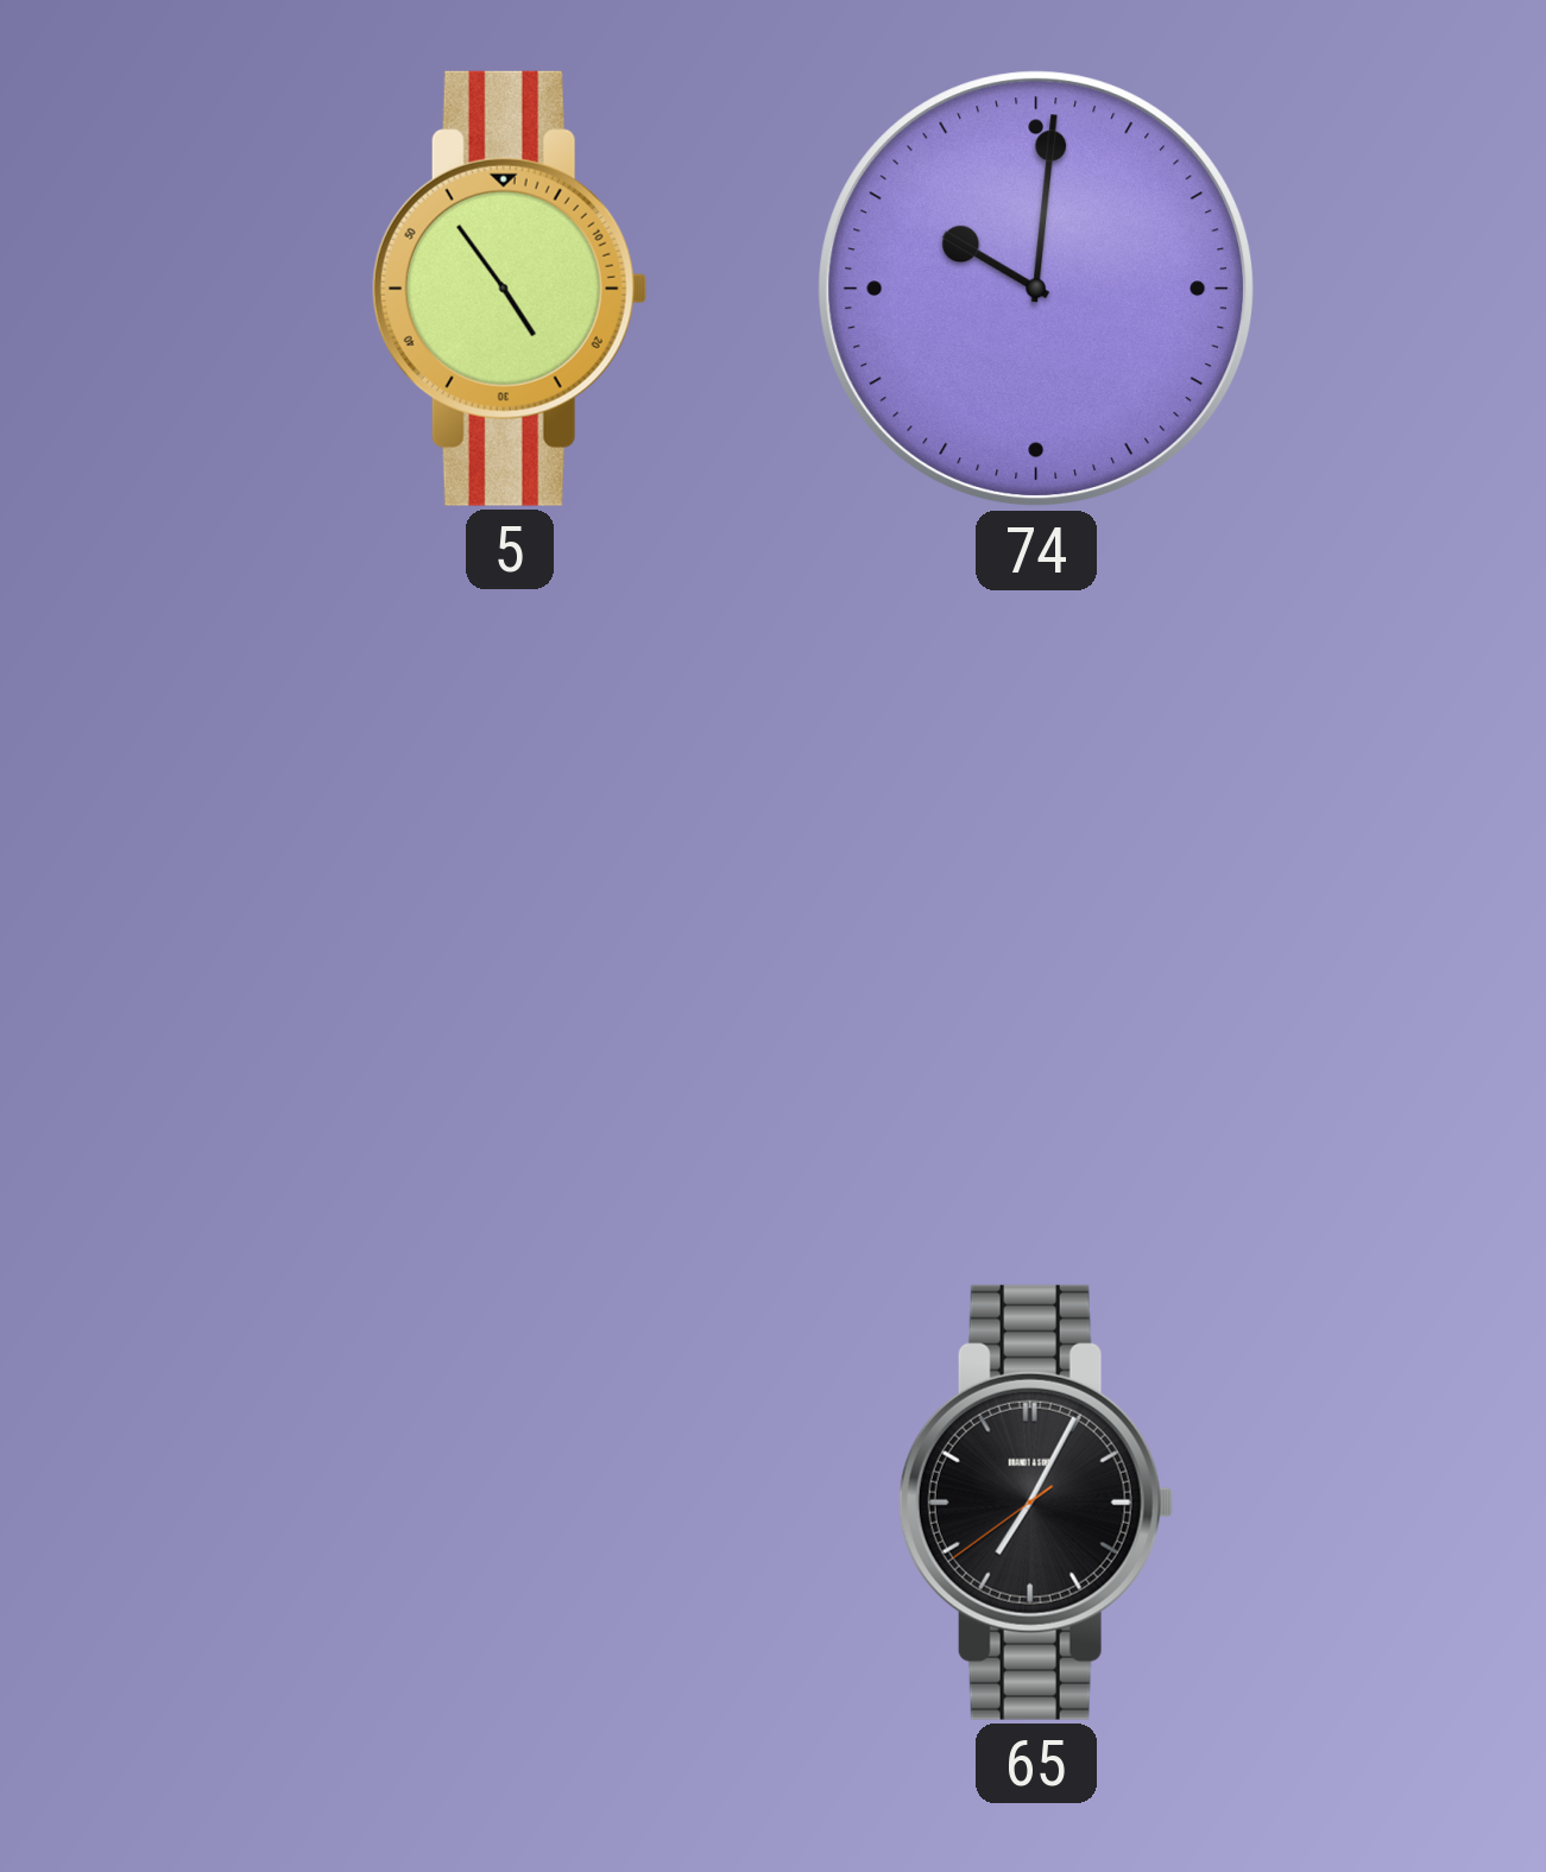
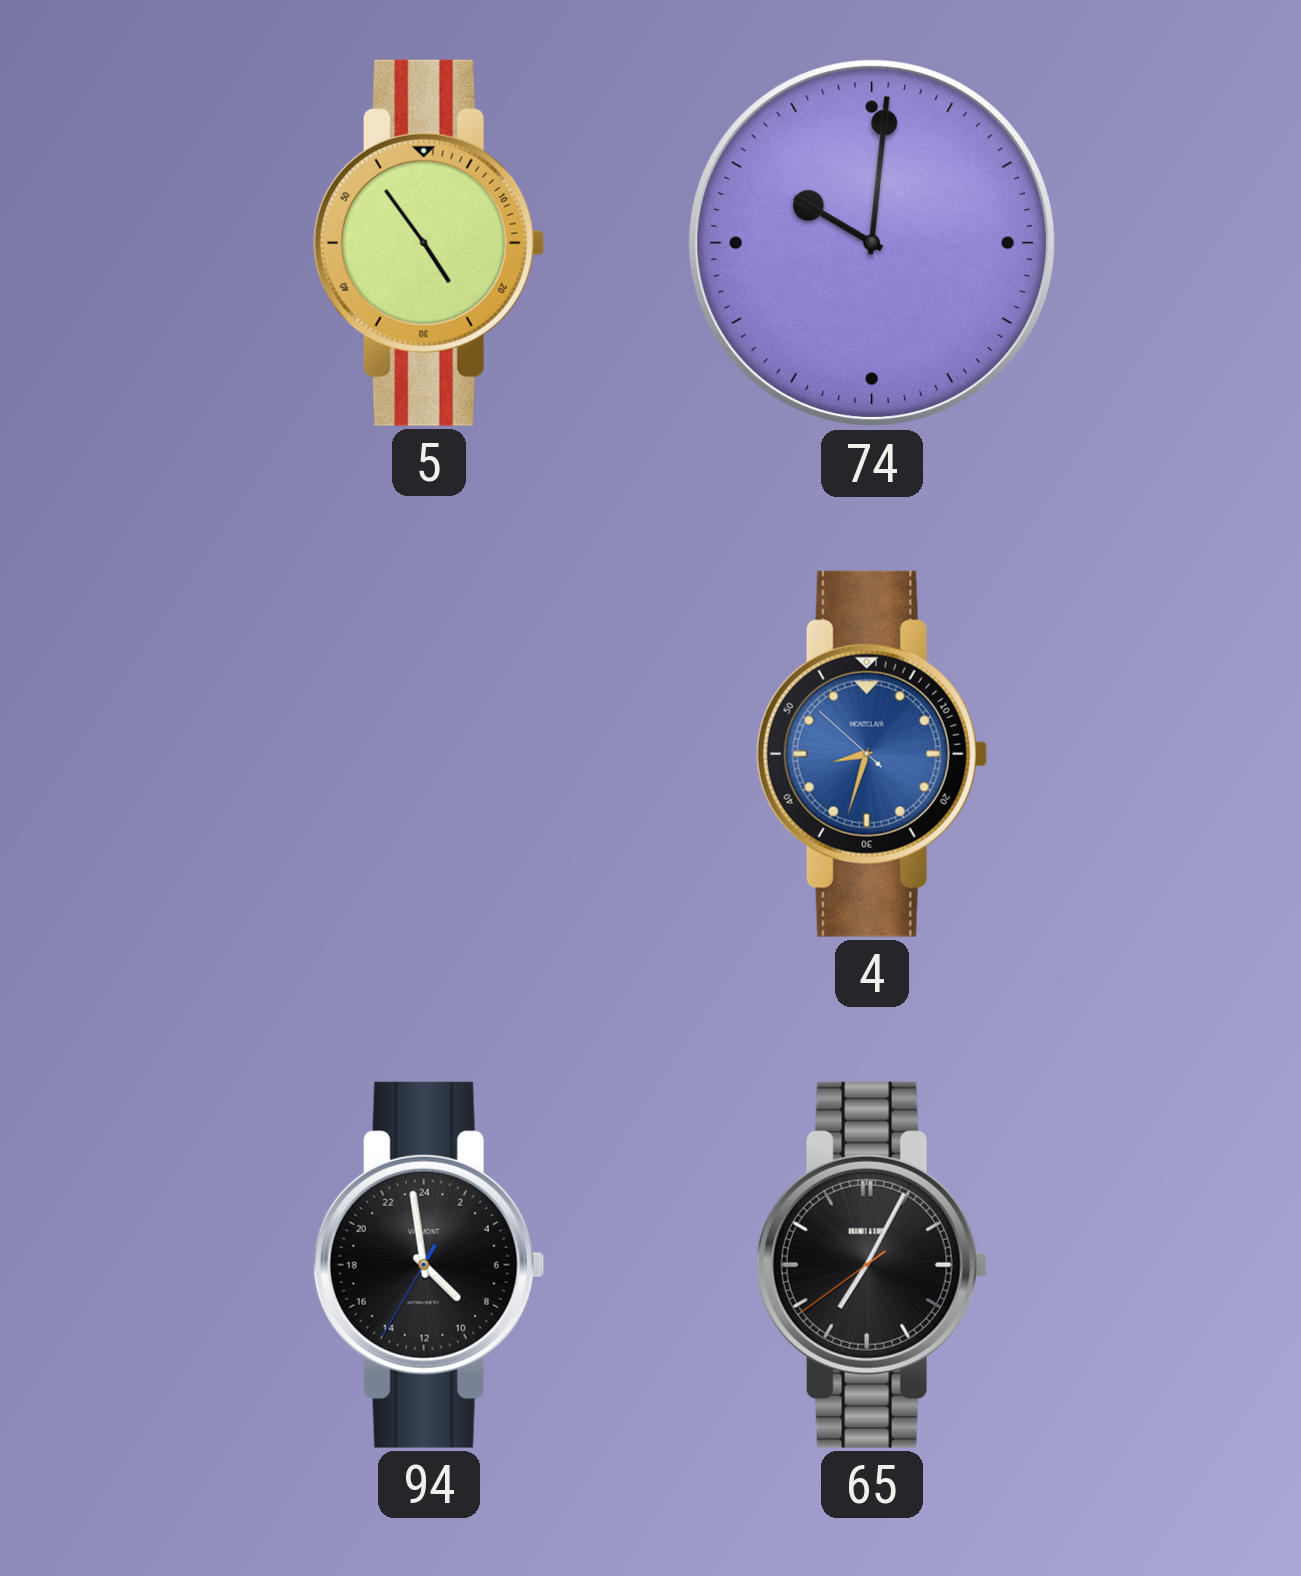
4: none -> 8:32
94: none -> 8:58
